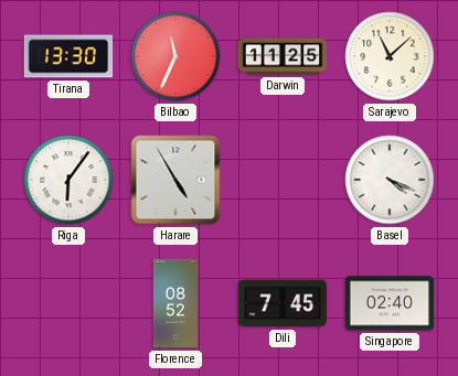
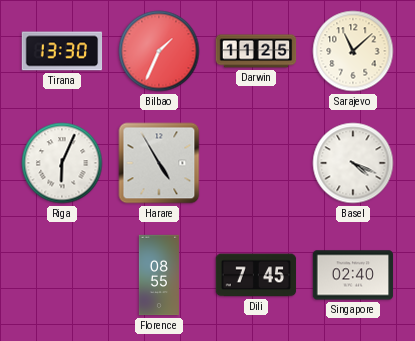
Bilbao: 11:34 -> 1:34
Riga: 6:06 -> 6:04
Florence: 08:52 -> 08:55
